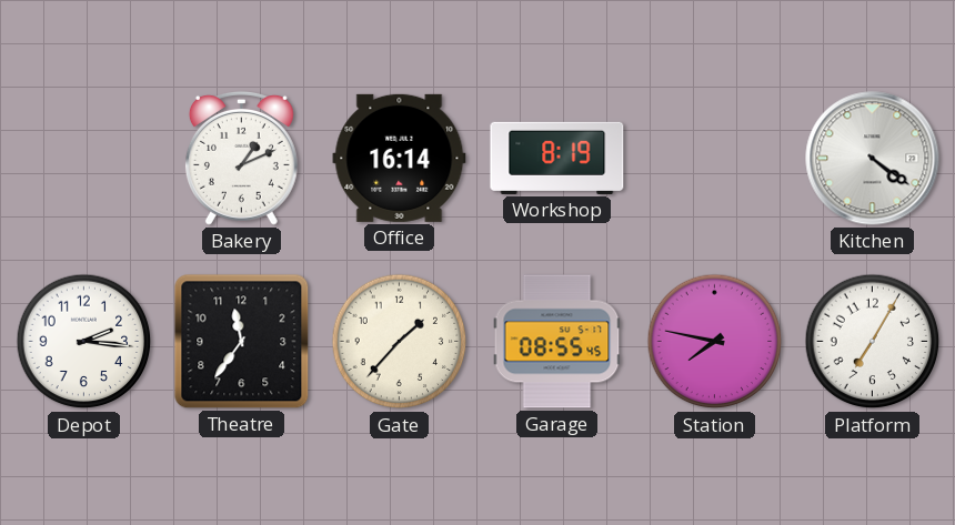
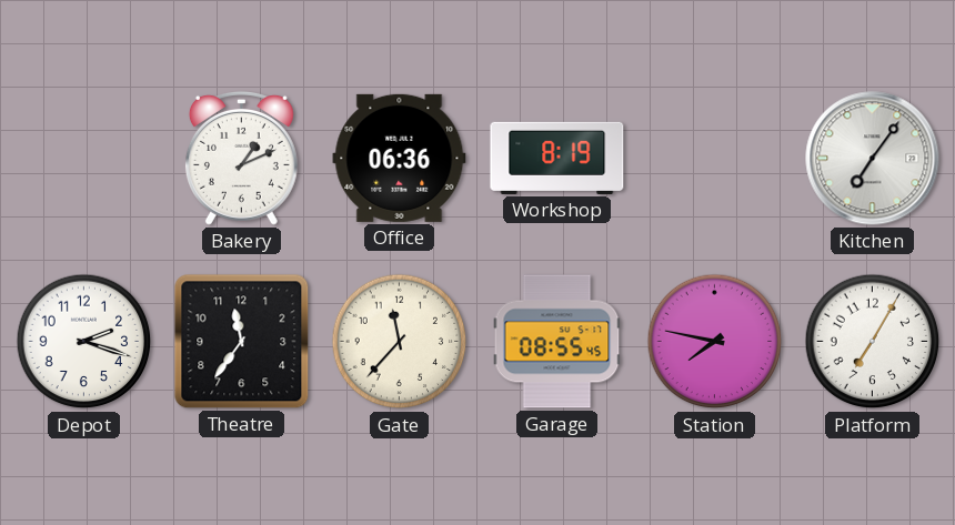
Office: 16:14 -> 06:36
Kitchen: 4:21 -> 7:06
Depot: 2:16 -> 2:18
Gate: 1:37 -> 11:37
